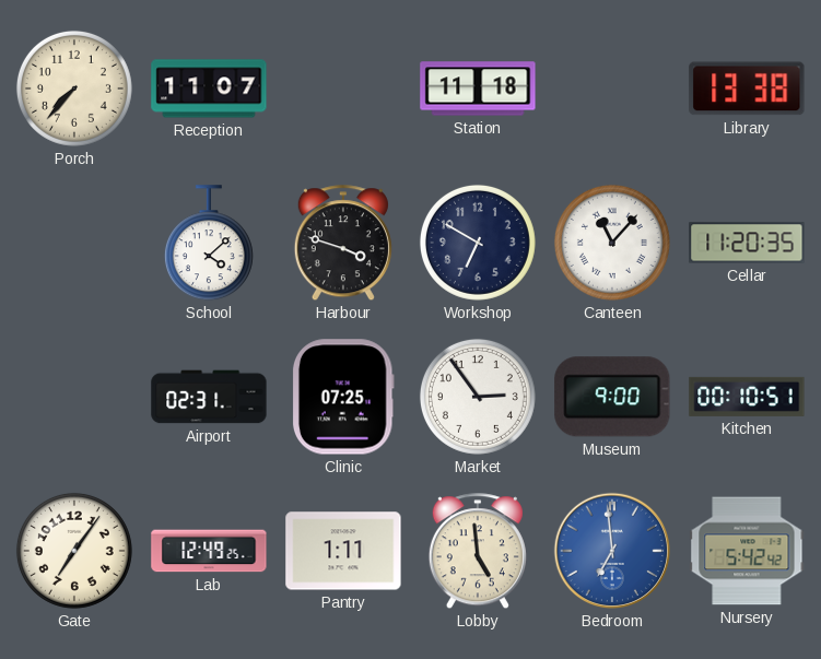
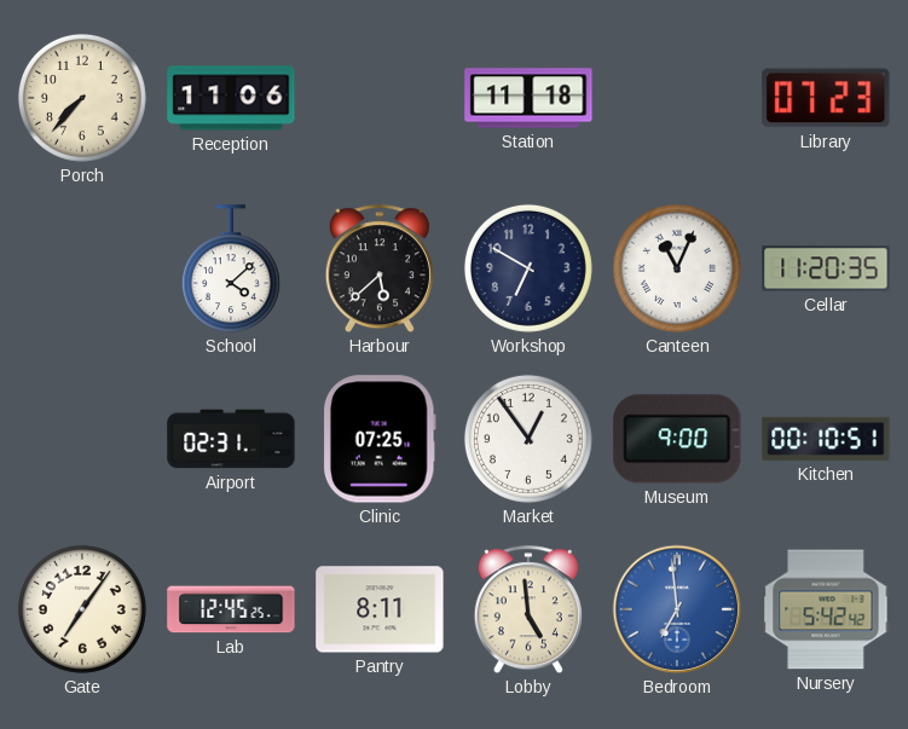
Reception: 11:07 -> 11:06
Library: 13:38 -> 07:23
Harbour: 3:48 -> 5:38
Canteen: 11:07 -> 11:04
Market: 2:54 -> 12:54
Lab: 12:49 -> 12:45
Pantry: 1:11 -> 8:11
